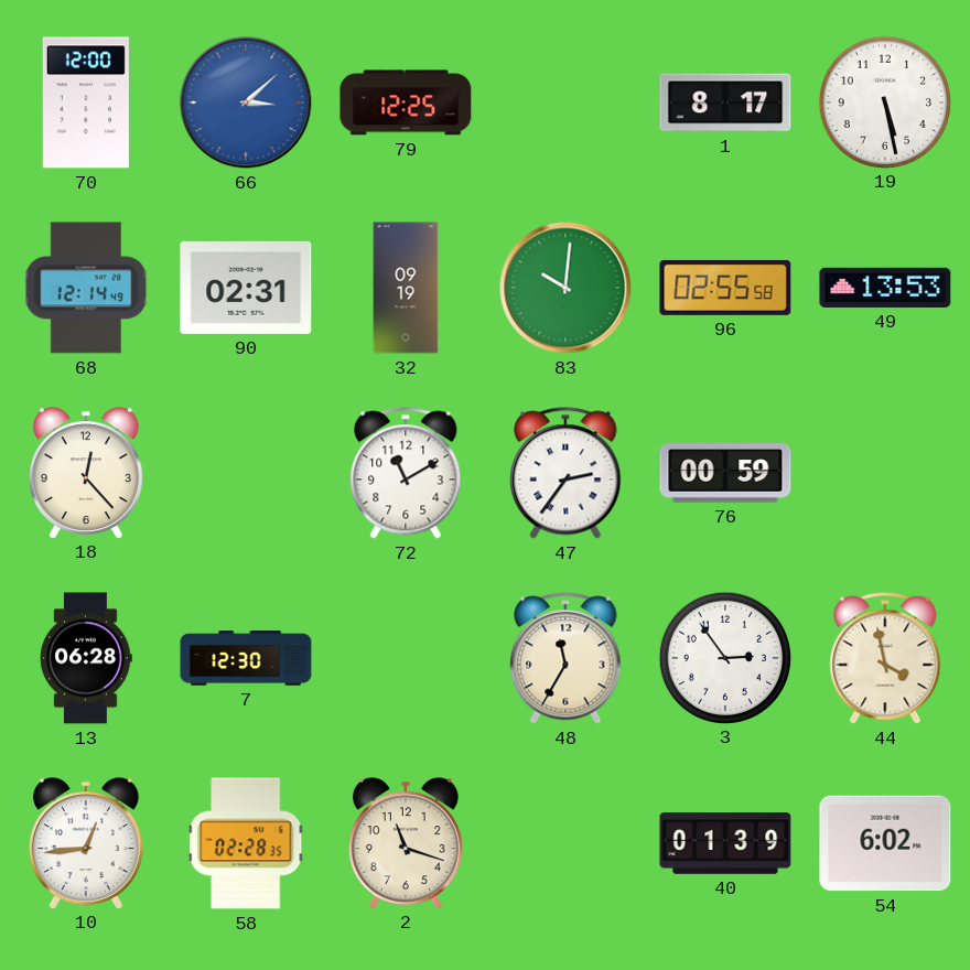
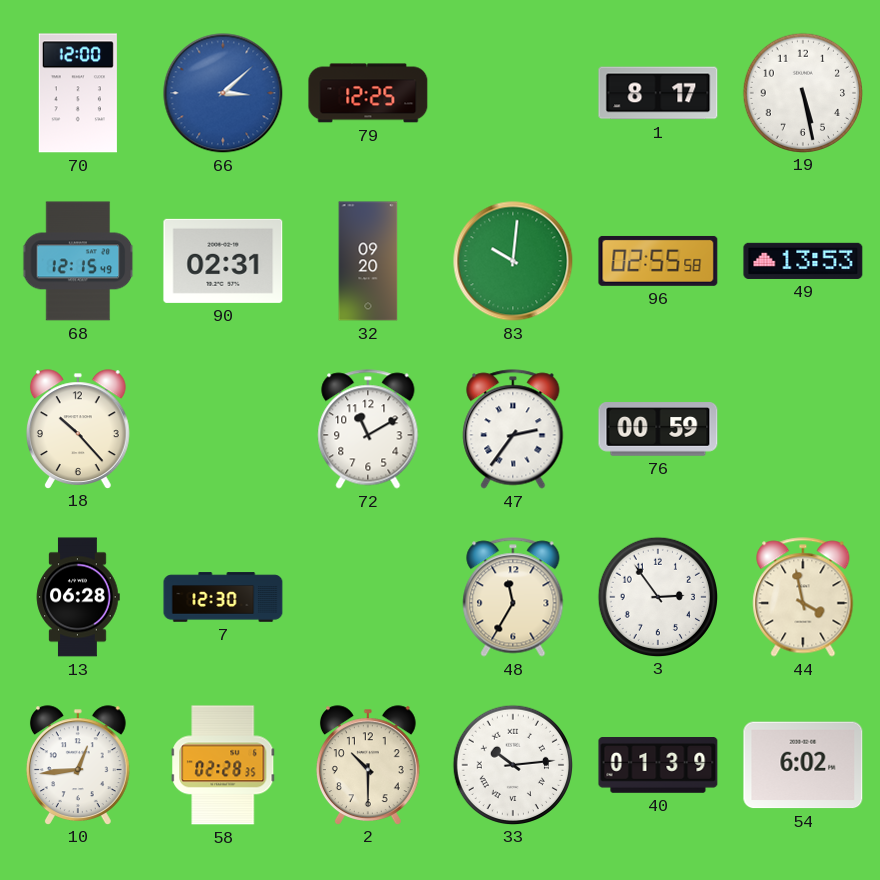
68: 12:14 -> 12:15
32: 09:19 -> 09:20
18: 12:23 -> 10:23
2: 11:18 -> 10:30
33: none -> 10:14
